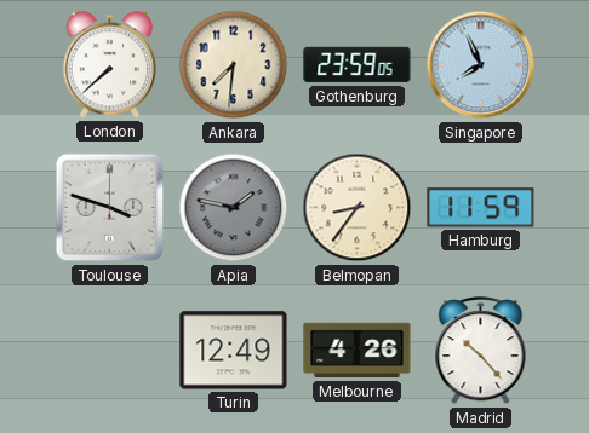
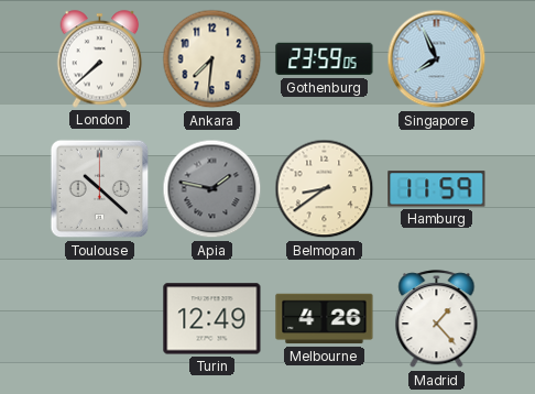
Toulouse: 3:48 -> 10:22
Belmopan: 8:36 -> 8:39
Madrid: 10:23 -> 1:23
